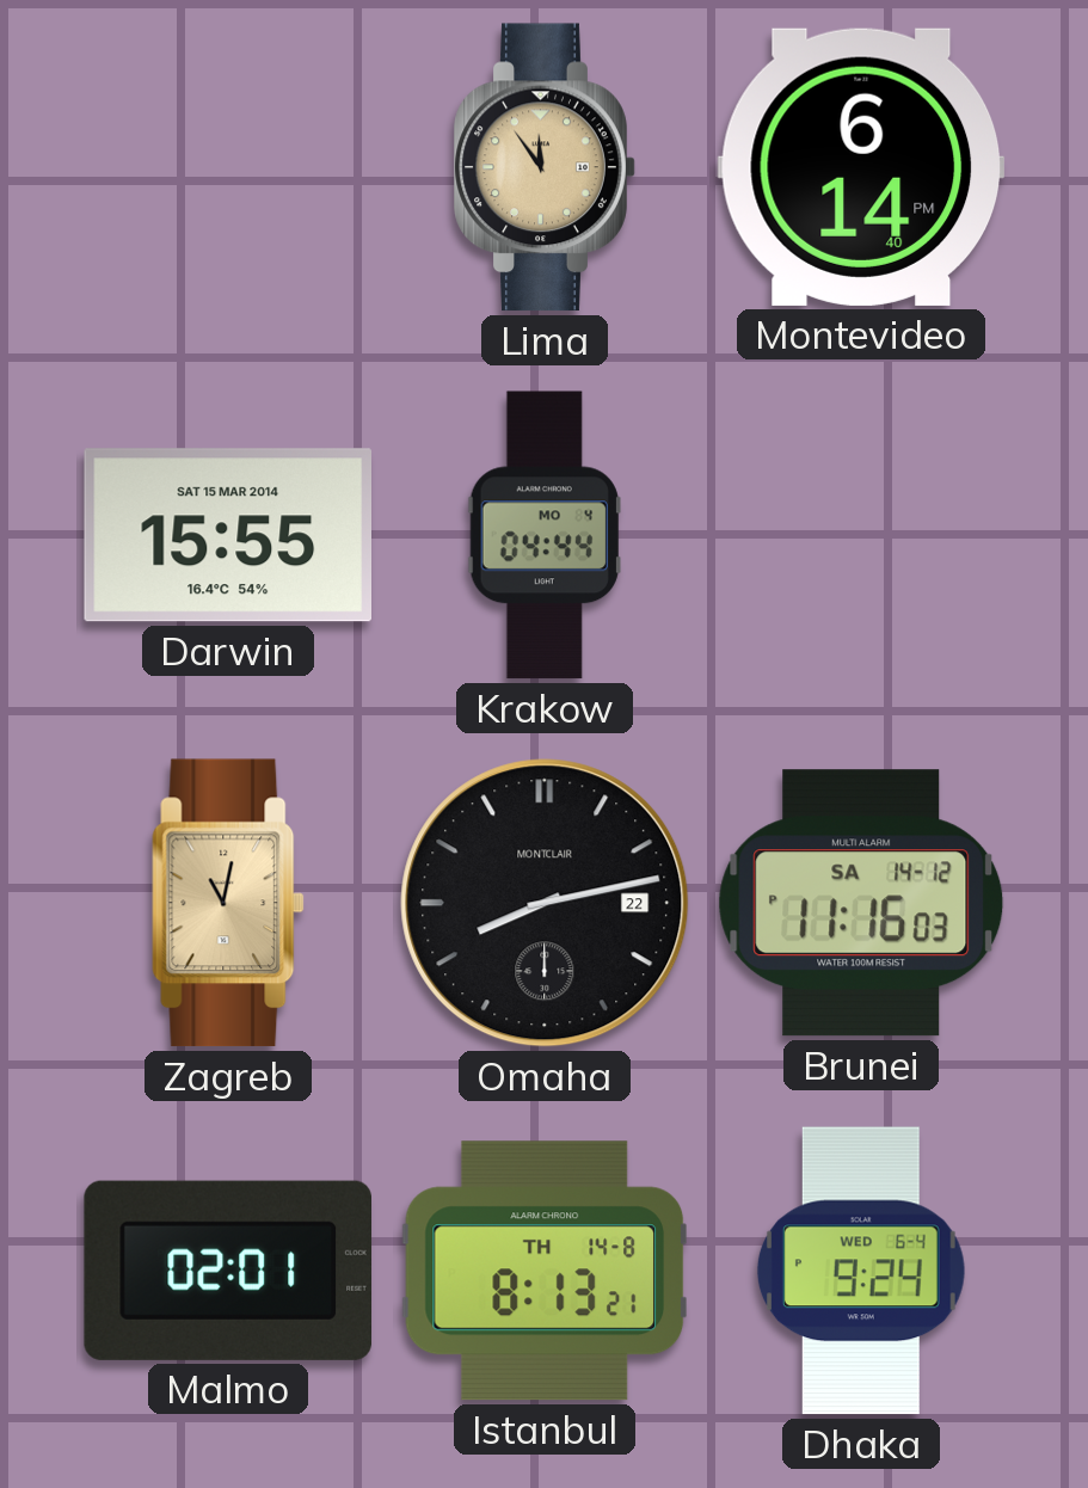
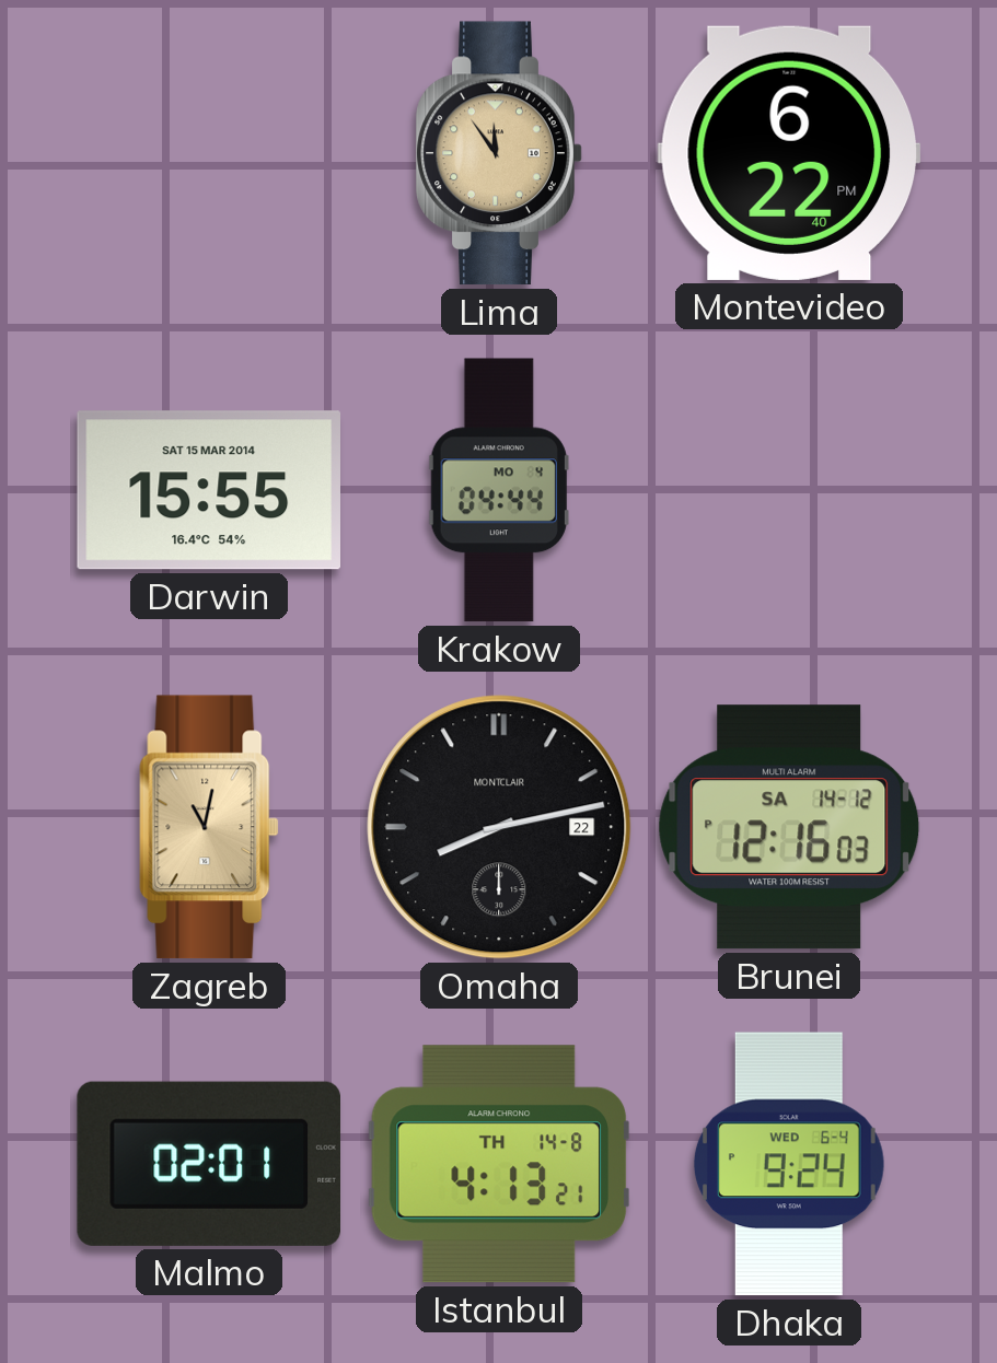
Montevideo: 6:14 -> 6:22
Brunei: 11:16 -> 12:16
Istanbul: 8:13 -> 4:13
